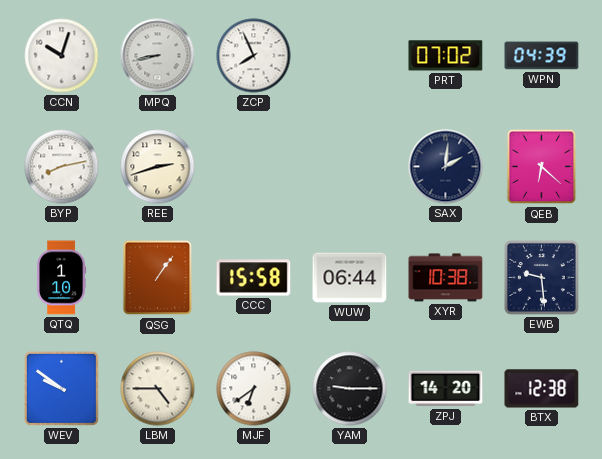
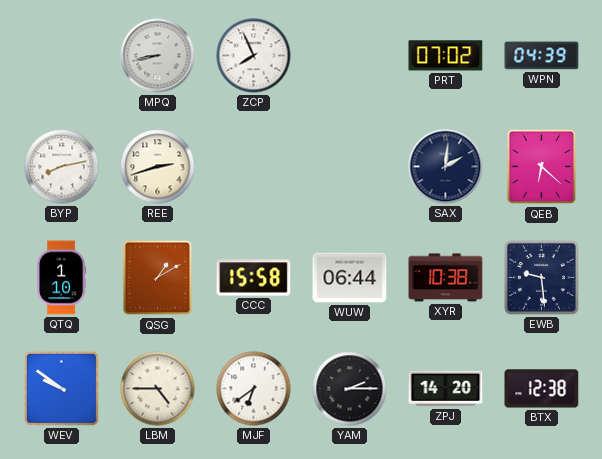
CCN: 10:03 -> none
QSG: 1:06 -> 1:10
YAM: 9:15 -> 2:15
